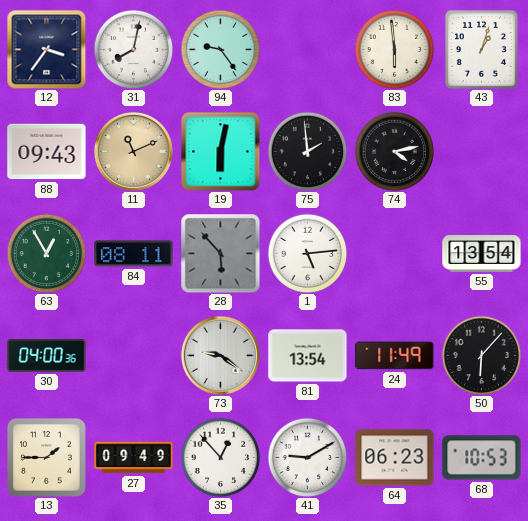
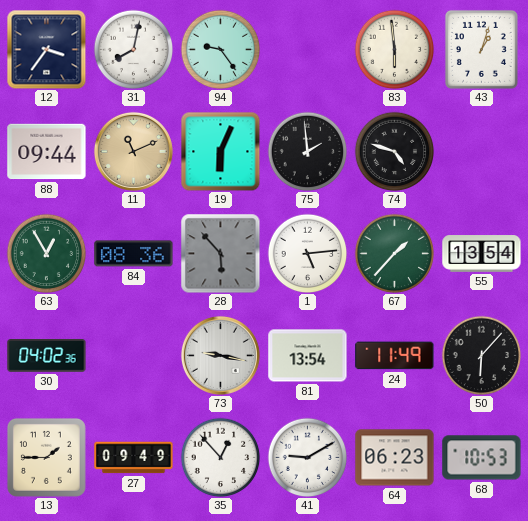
88: 09:43 -> 09:44
19: 6:02 -> 6:04
74: 4:13 -> 4:48
84: 08:11 -> 08:36
67: none -> 1:37
30: 04:00 -> 04:02
73: 9:21 -> 9:17
